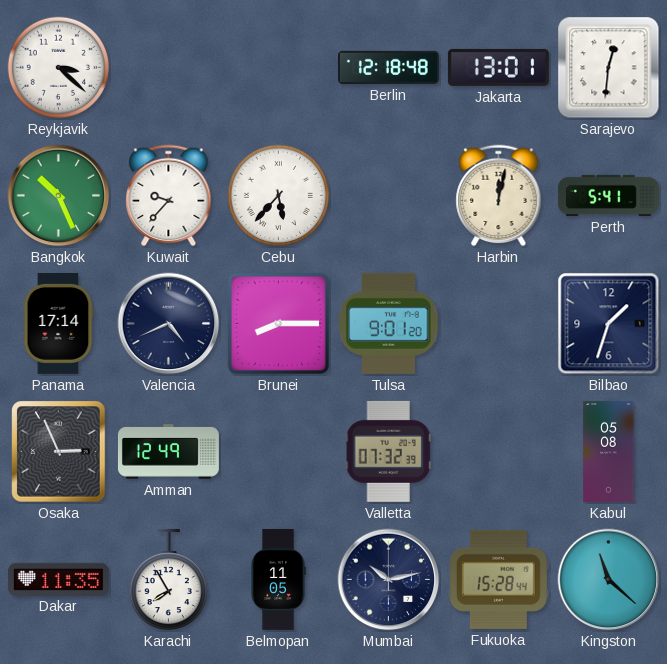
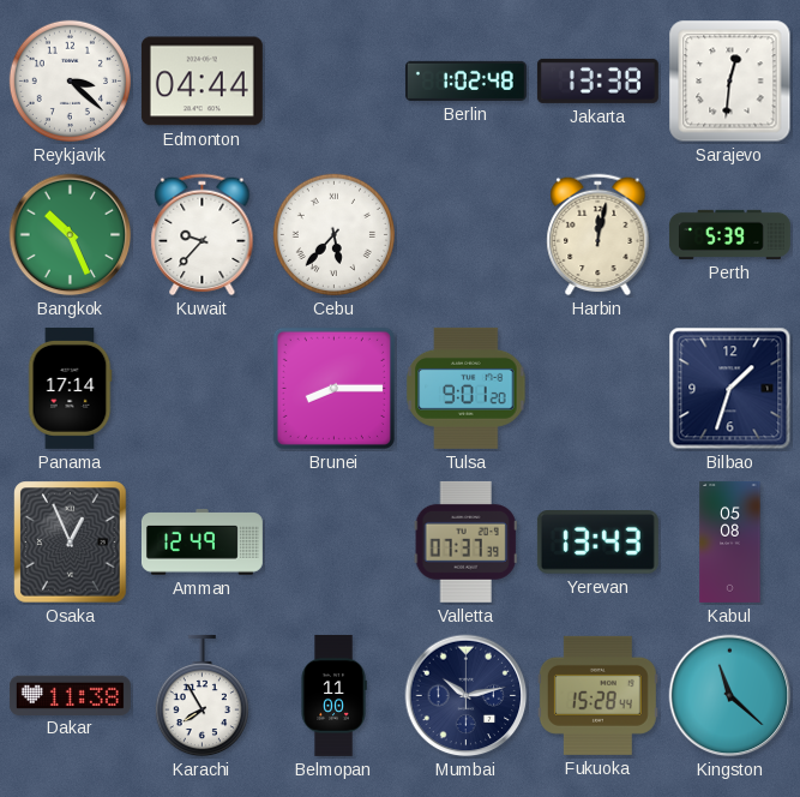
Edmonton: none -> 04:44
Berlin: 12:18 -> 1:02
Jakarta: 13:01 -> 13:38
Perth: 5:41 -> 5:39
Valencia: 4:41 -> none
Osaka: 2:56 -> 12:56
Valletta: 07:32 -> 07:37
Yerevan: none -> 13:43
Dakar: 11:35 -> 11:38
Belmopan: 11:05 -> 11:00
